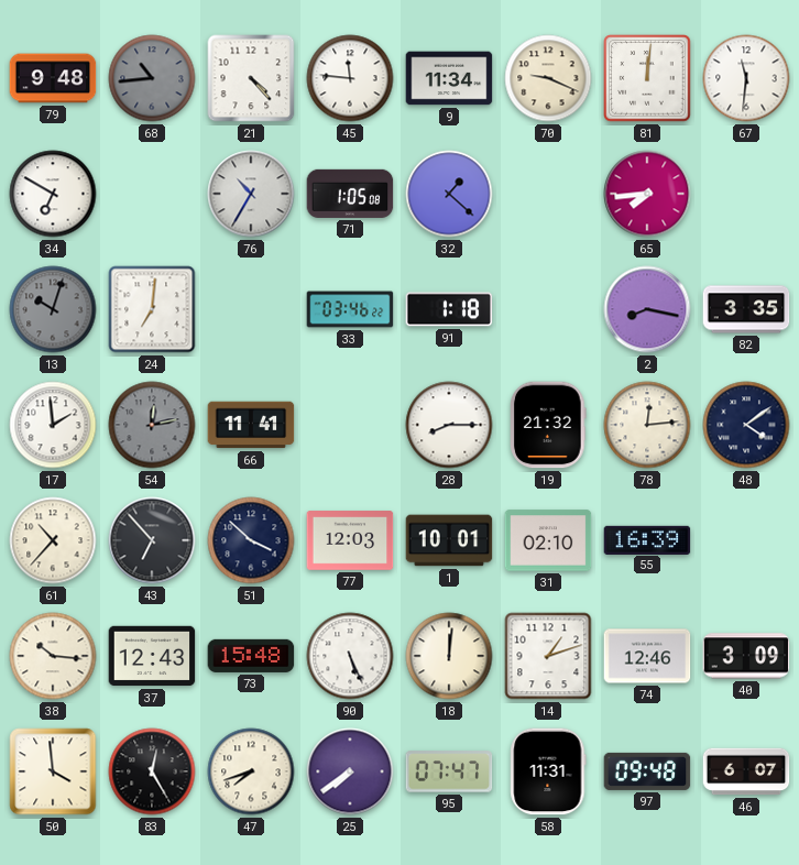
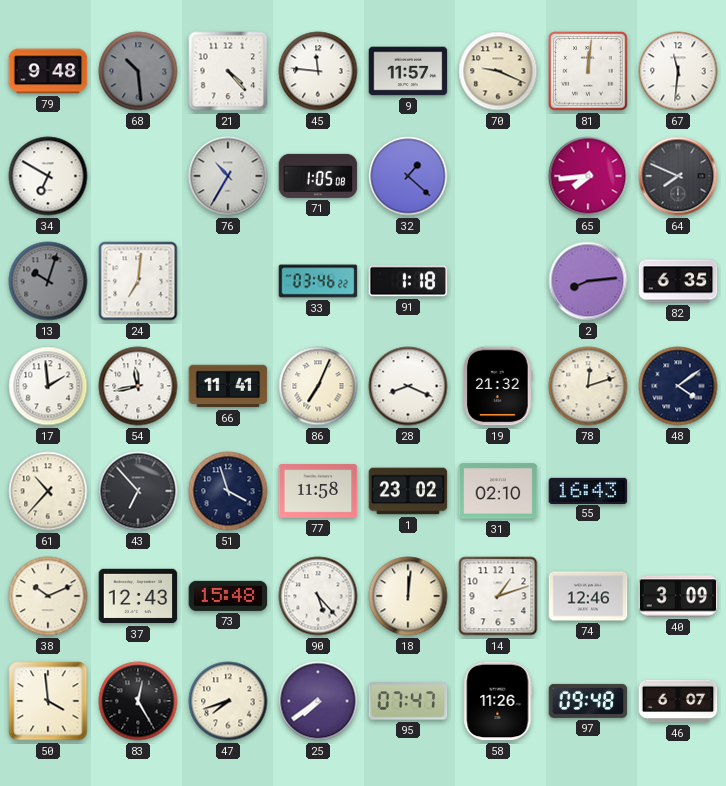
68: 10:44 -> 10:29
9: 11:34 -> 11:57
64: none -> 7:49
2: 8:17 -> 8:14
82: 3:35 -> 6:35
54: 12:13 -> 11:43
54 dial: grey -> white
86: none -> 7:04
28: 8:15 -> 8:19
78: 12:14 -> 12:12
51: 3:52 -> 3:57
77: 12:03 -> 11:58
1: 10:01 -> 23:02
55: 16:39 -> 16:43
38: 10:16 -> 10:11
90: 5:26 -> 5:23
58: 11:31 -> 11:26
